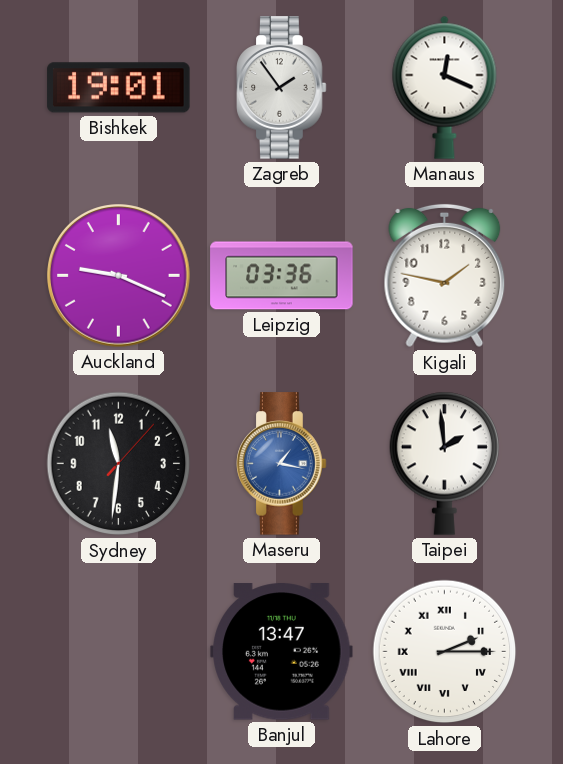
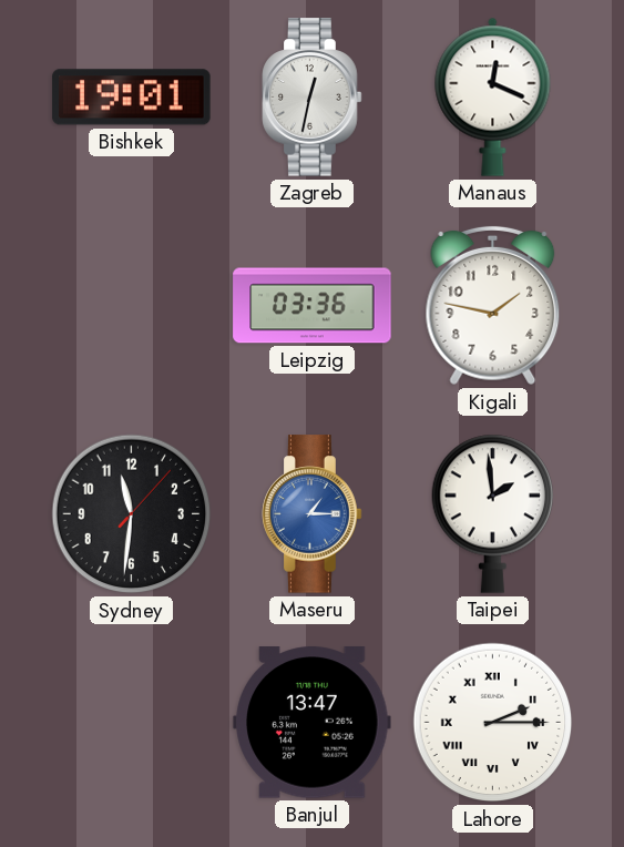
Zagreb: 1:54 -> 12:32
Auckland: 9:19 -> none
Maseru: 1:17 -> 1:15
